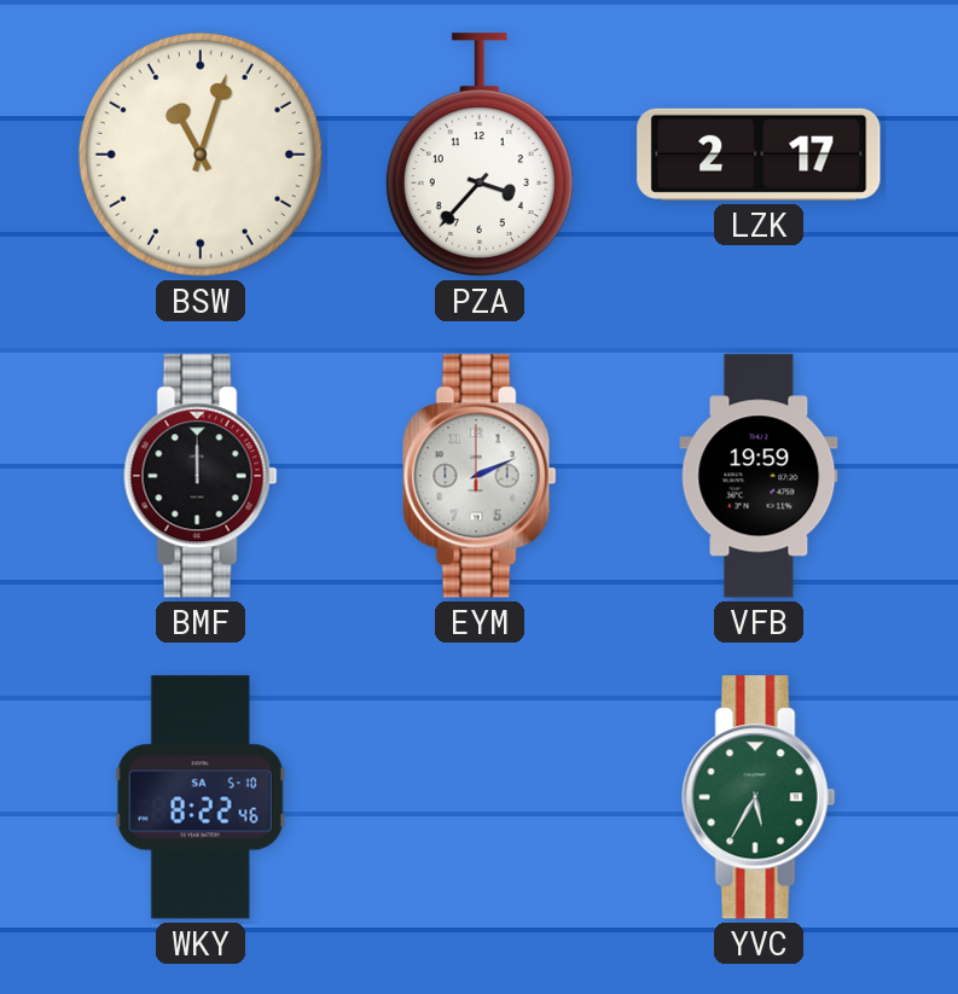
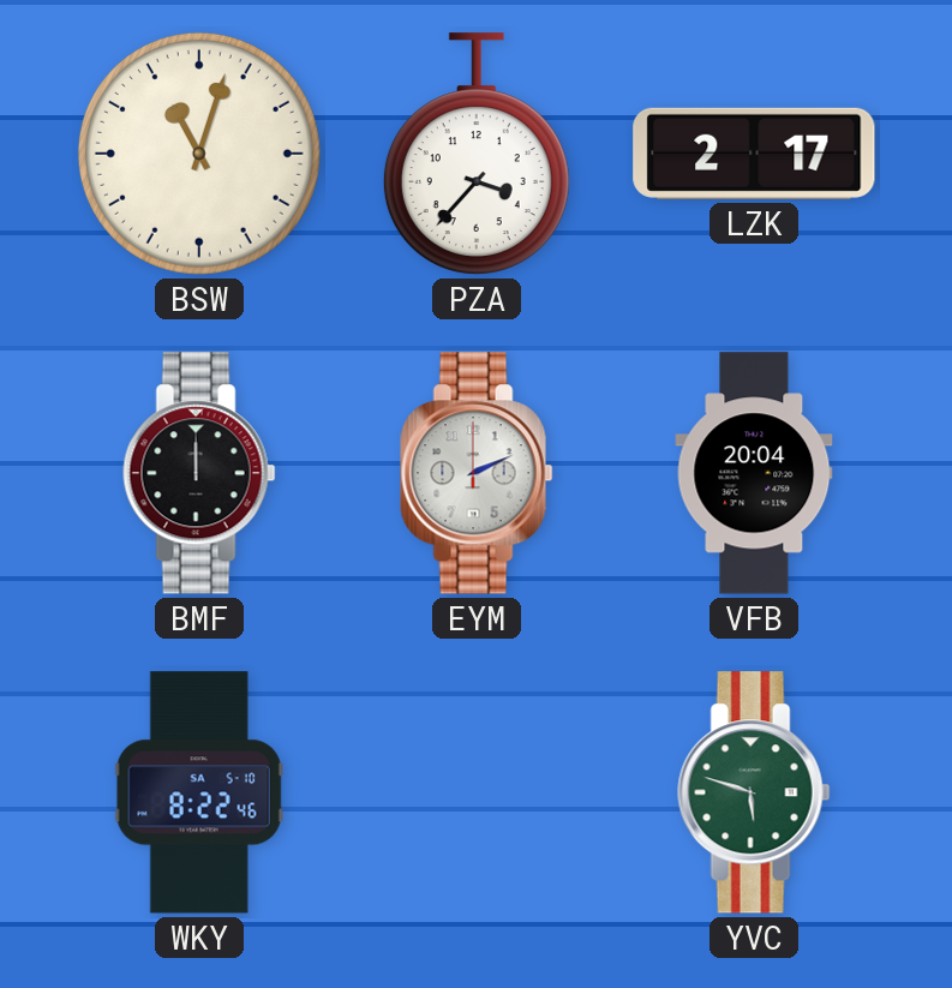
VFB: 19:59 -> 20:04
YVC: 5:35 -> 5:48
